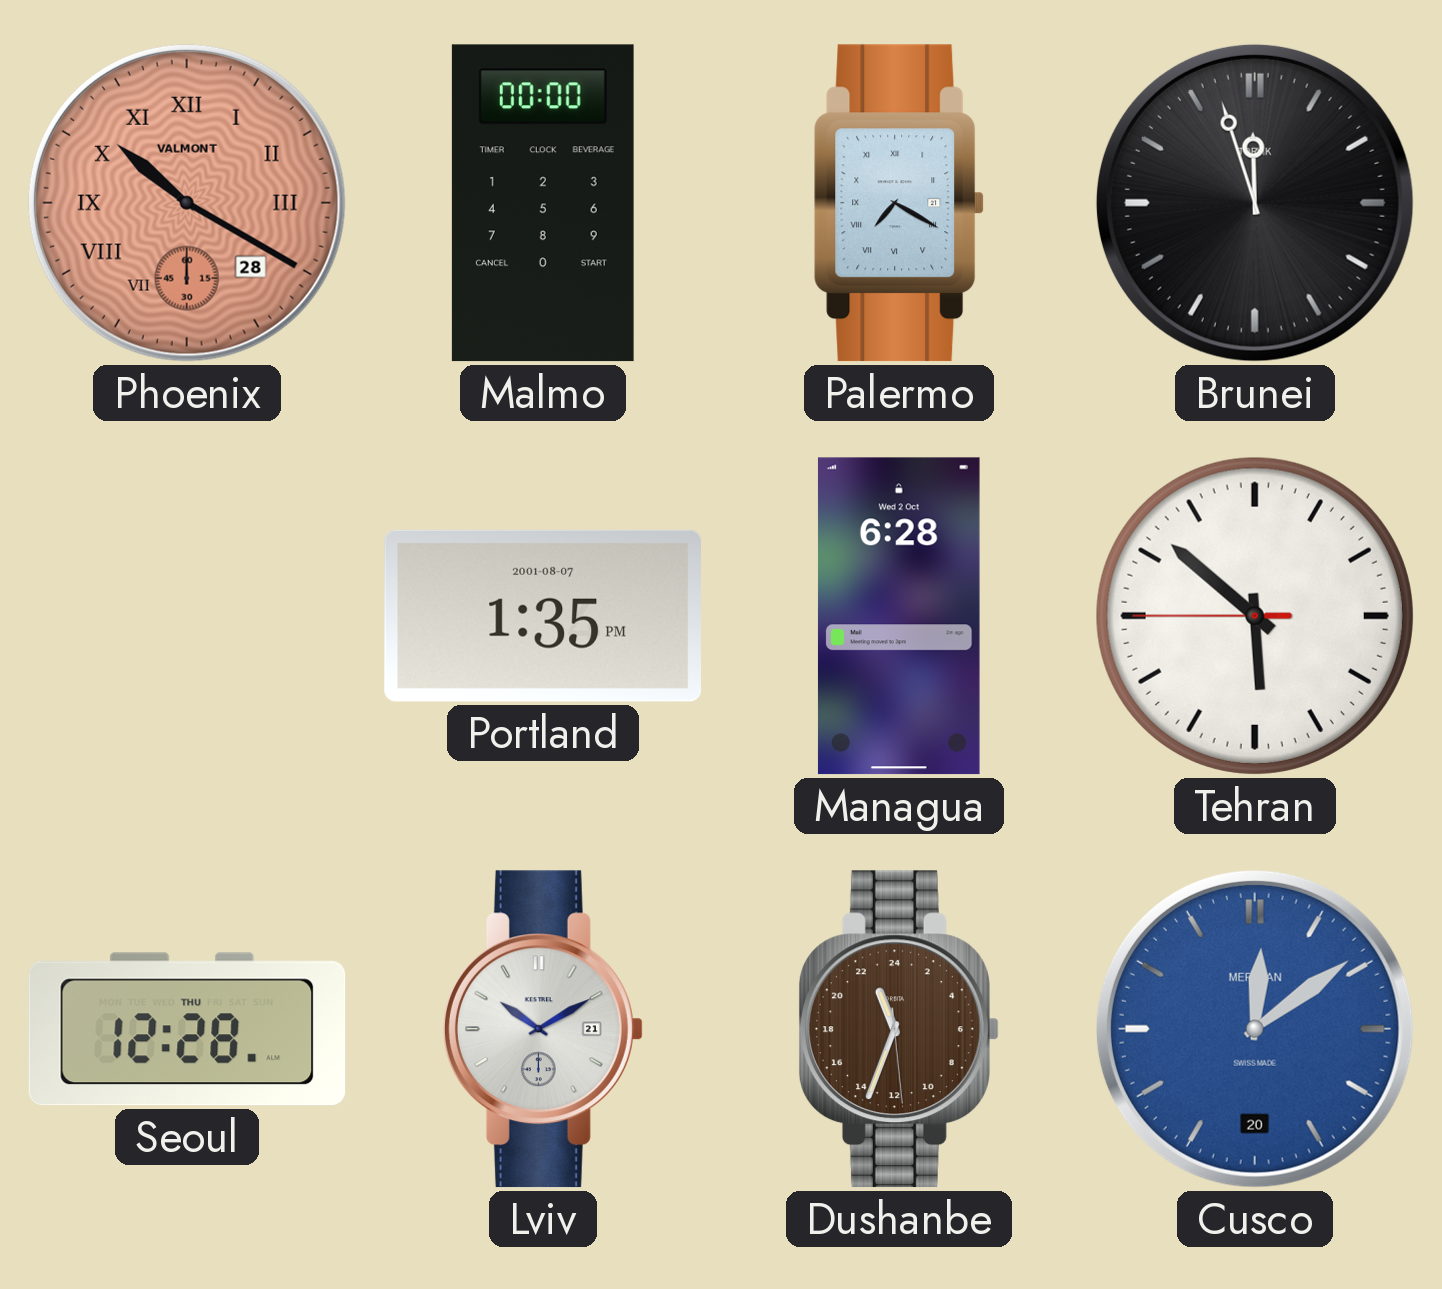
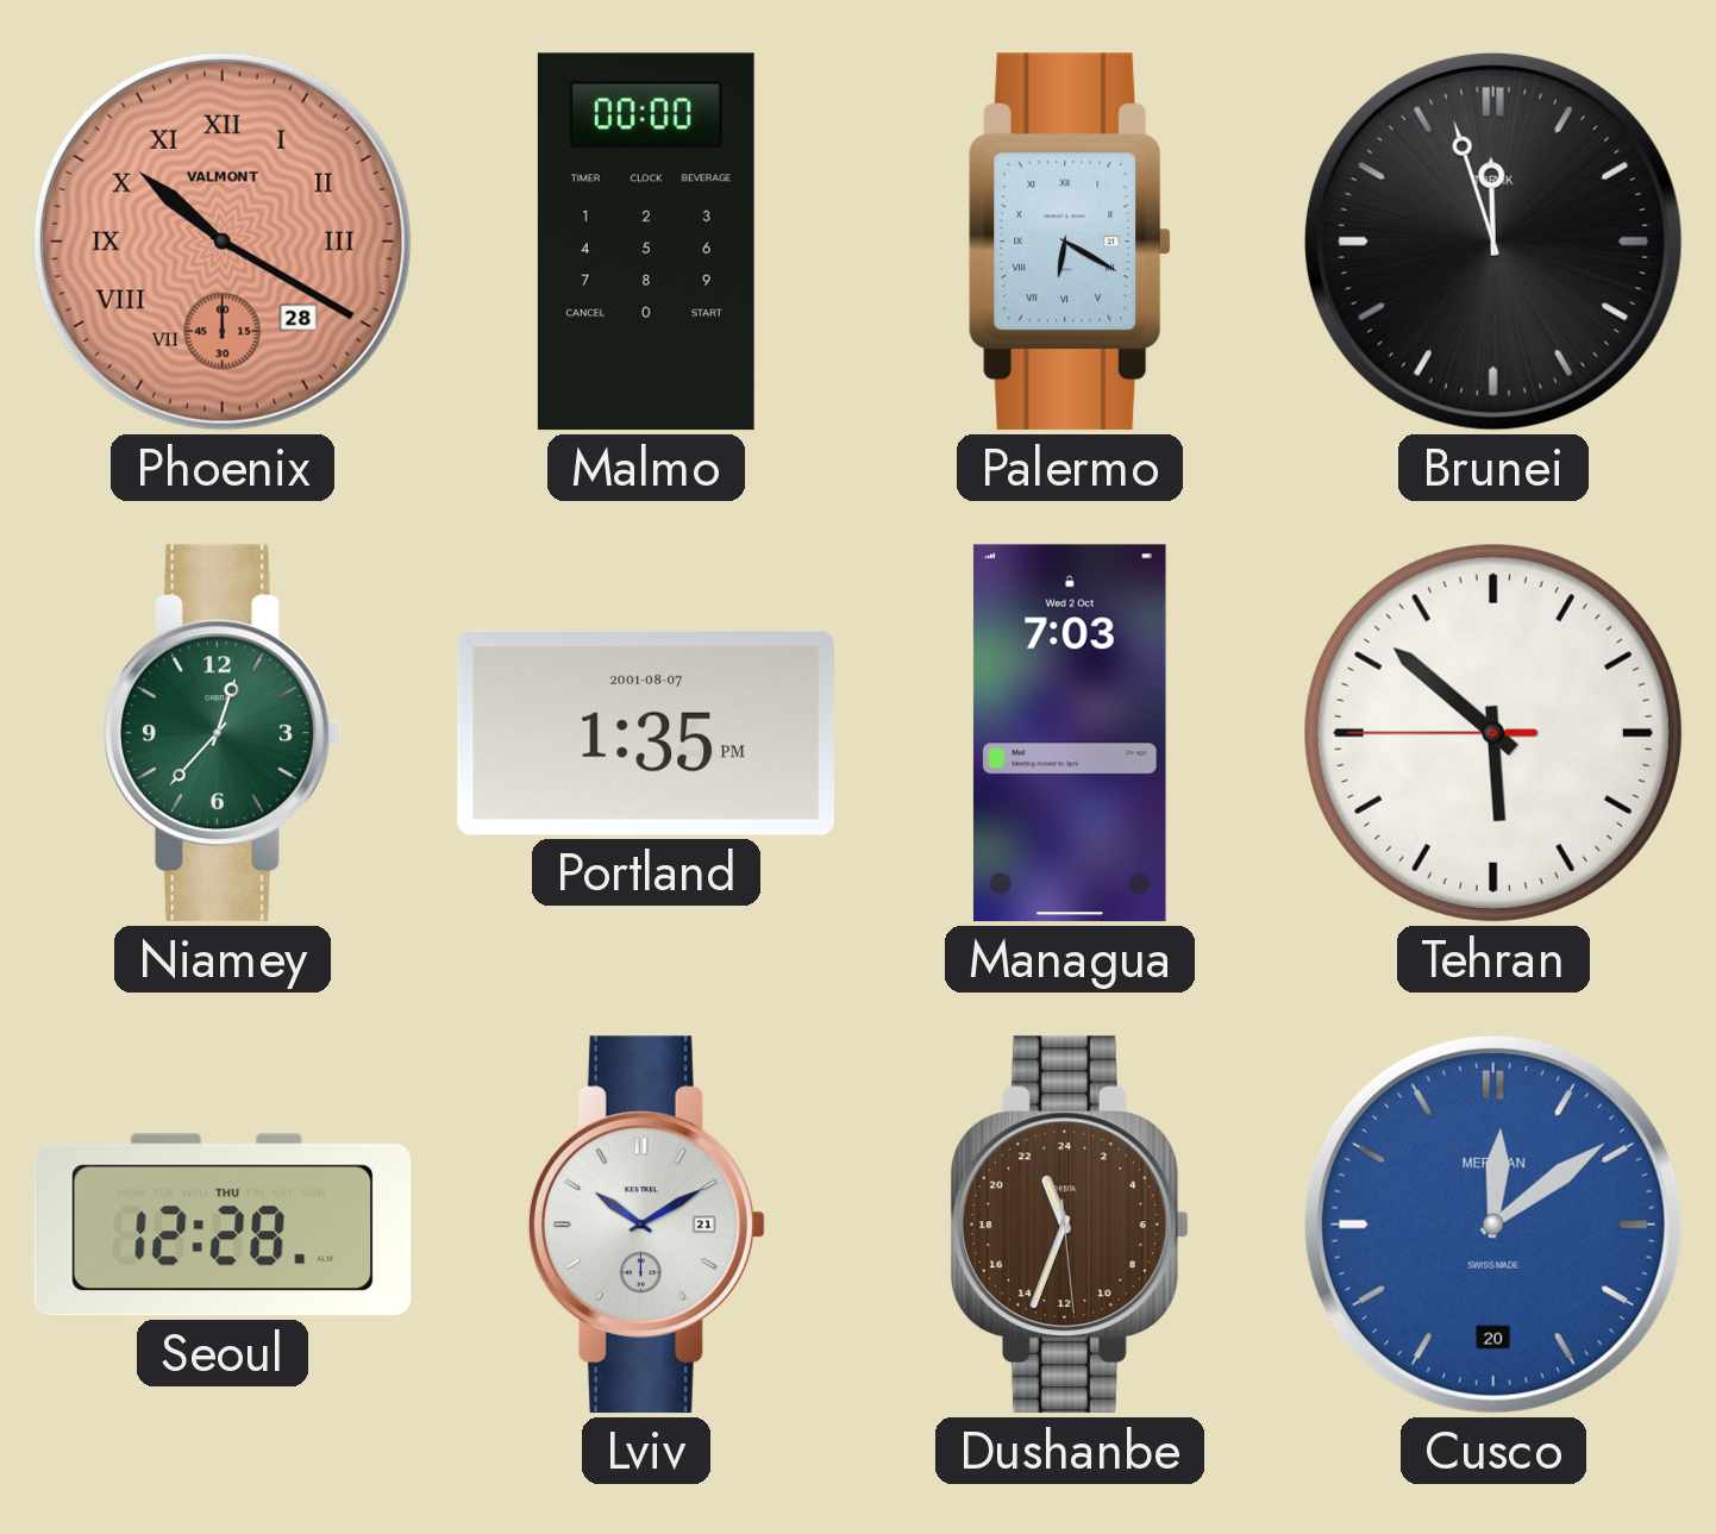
Palermo: 7:20 -> 6:20
Niamey: none -> 12:37
Managua: 6:28 -> 7:03
